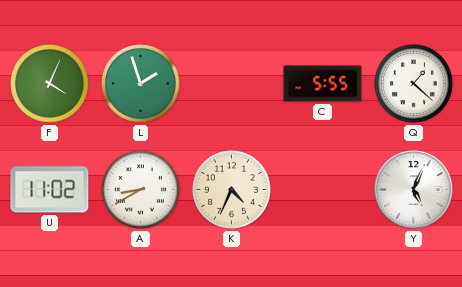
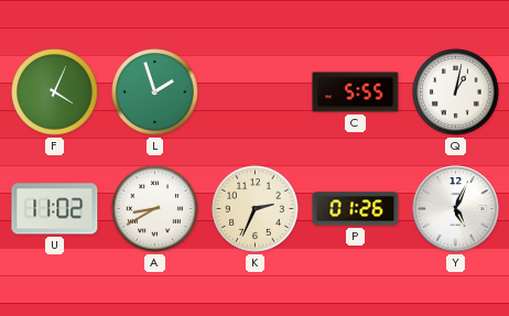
Q: 1:22 -> 1:02
K: 4:34 -> 2:34
P: none -> 01:26
